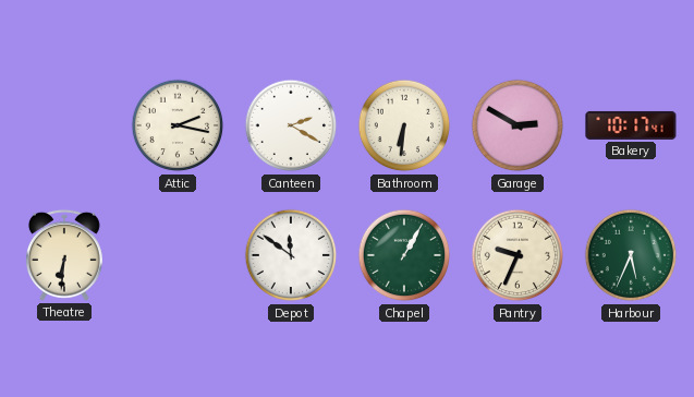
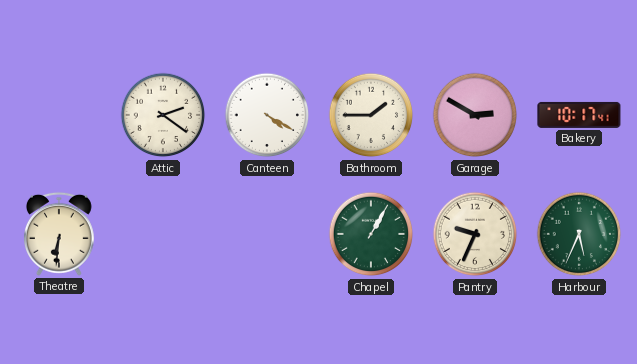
Attic: 2:17 -> 2:21
Canteen: 2:20 -> 4:20
Bathroom: 6:31 -> 1:45
Depot: 11:51 -> none
